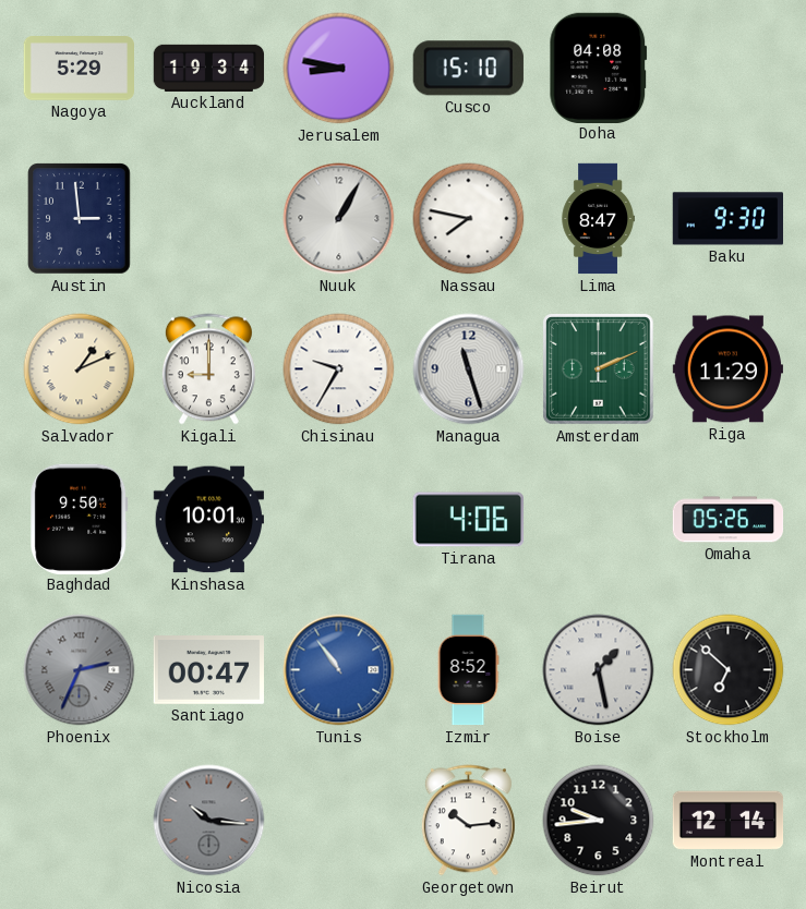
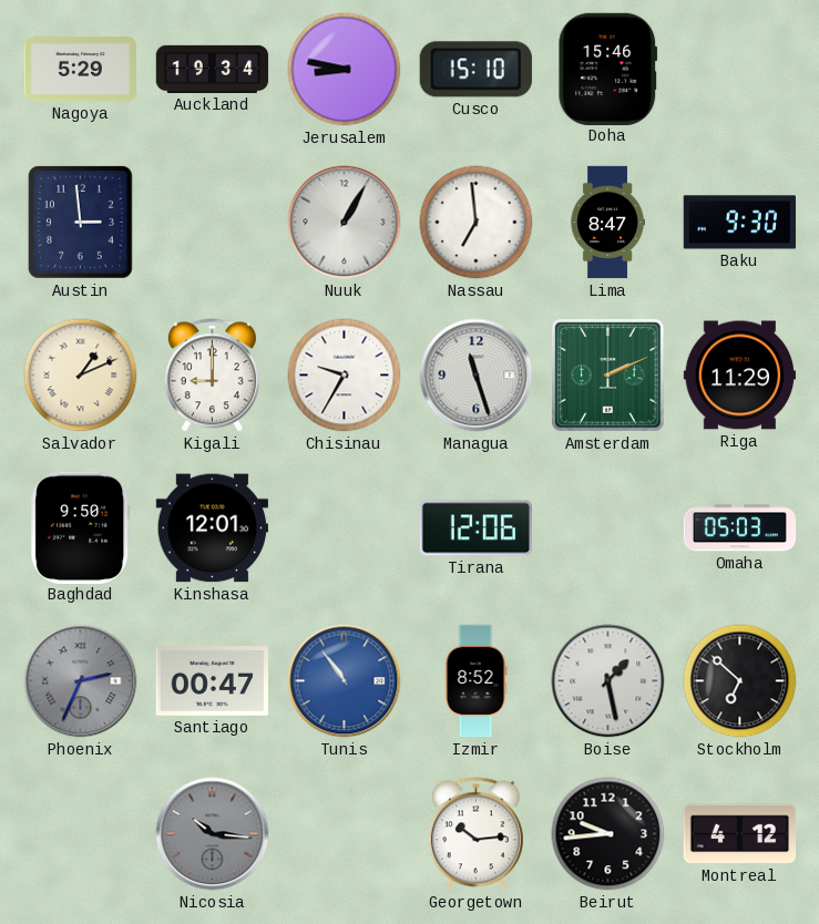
Doha: 04:08 -> 15:46
Nassau: 7:47 -> 6:59
Kinshasa: 10:01 -> 12:01
Tirana: 4:06 -> 12:06
Omaha: 05:26 -> 05:03
Montreal: 12:14 -> 4:12
